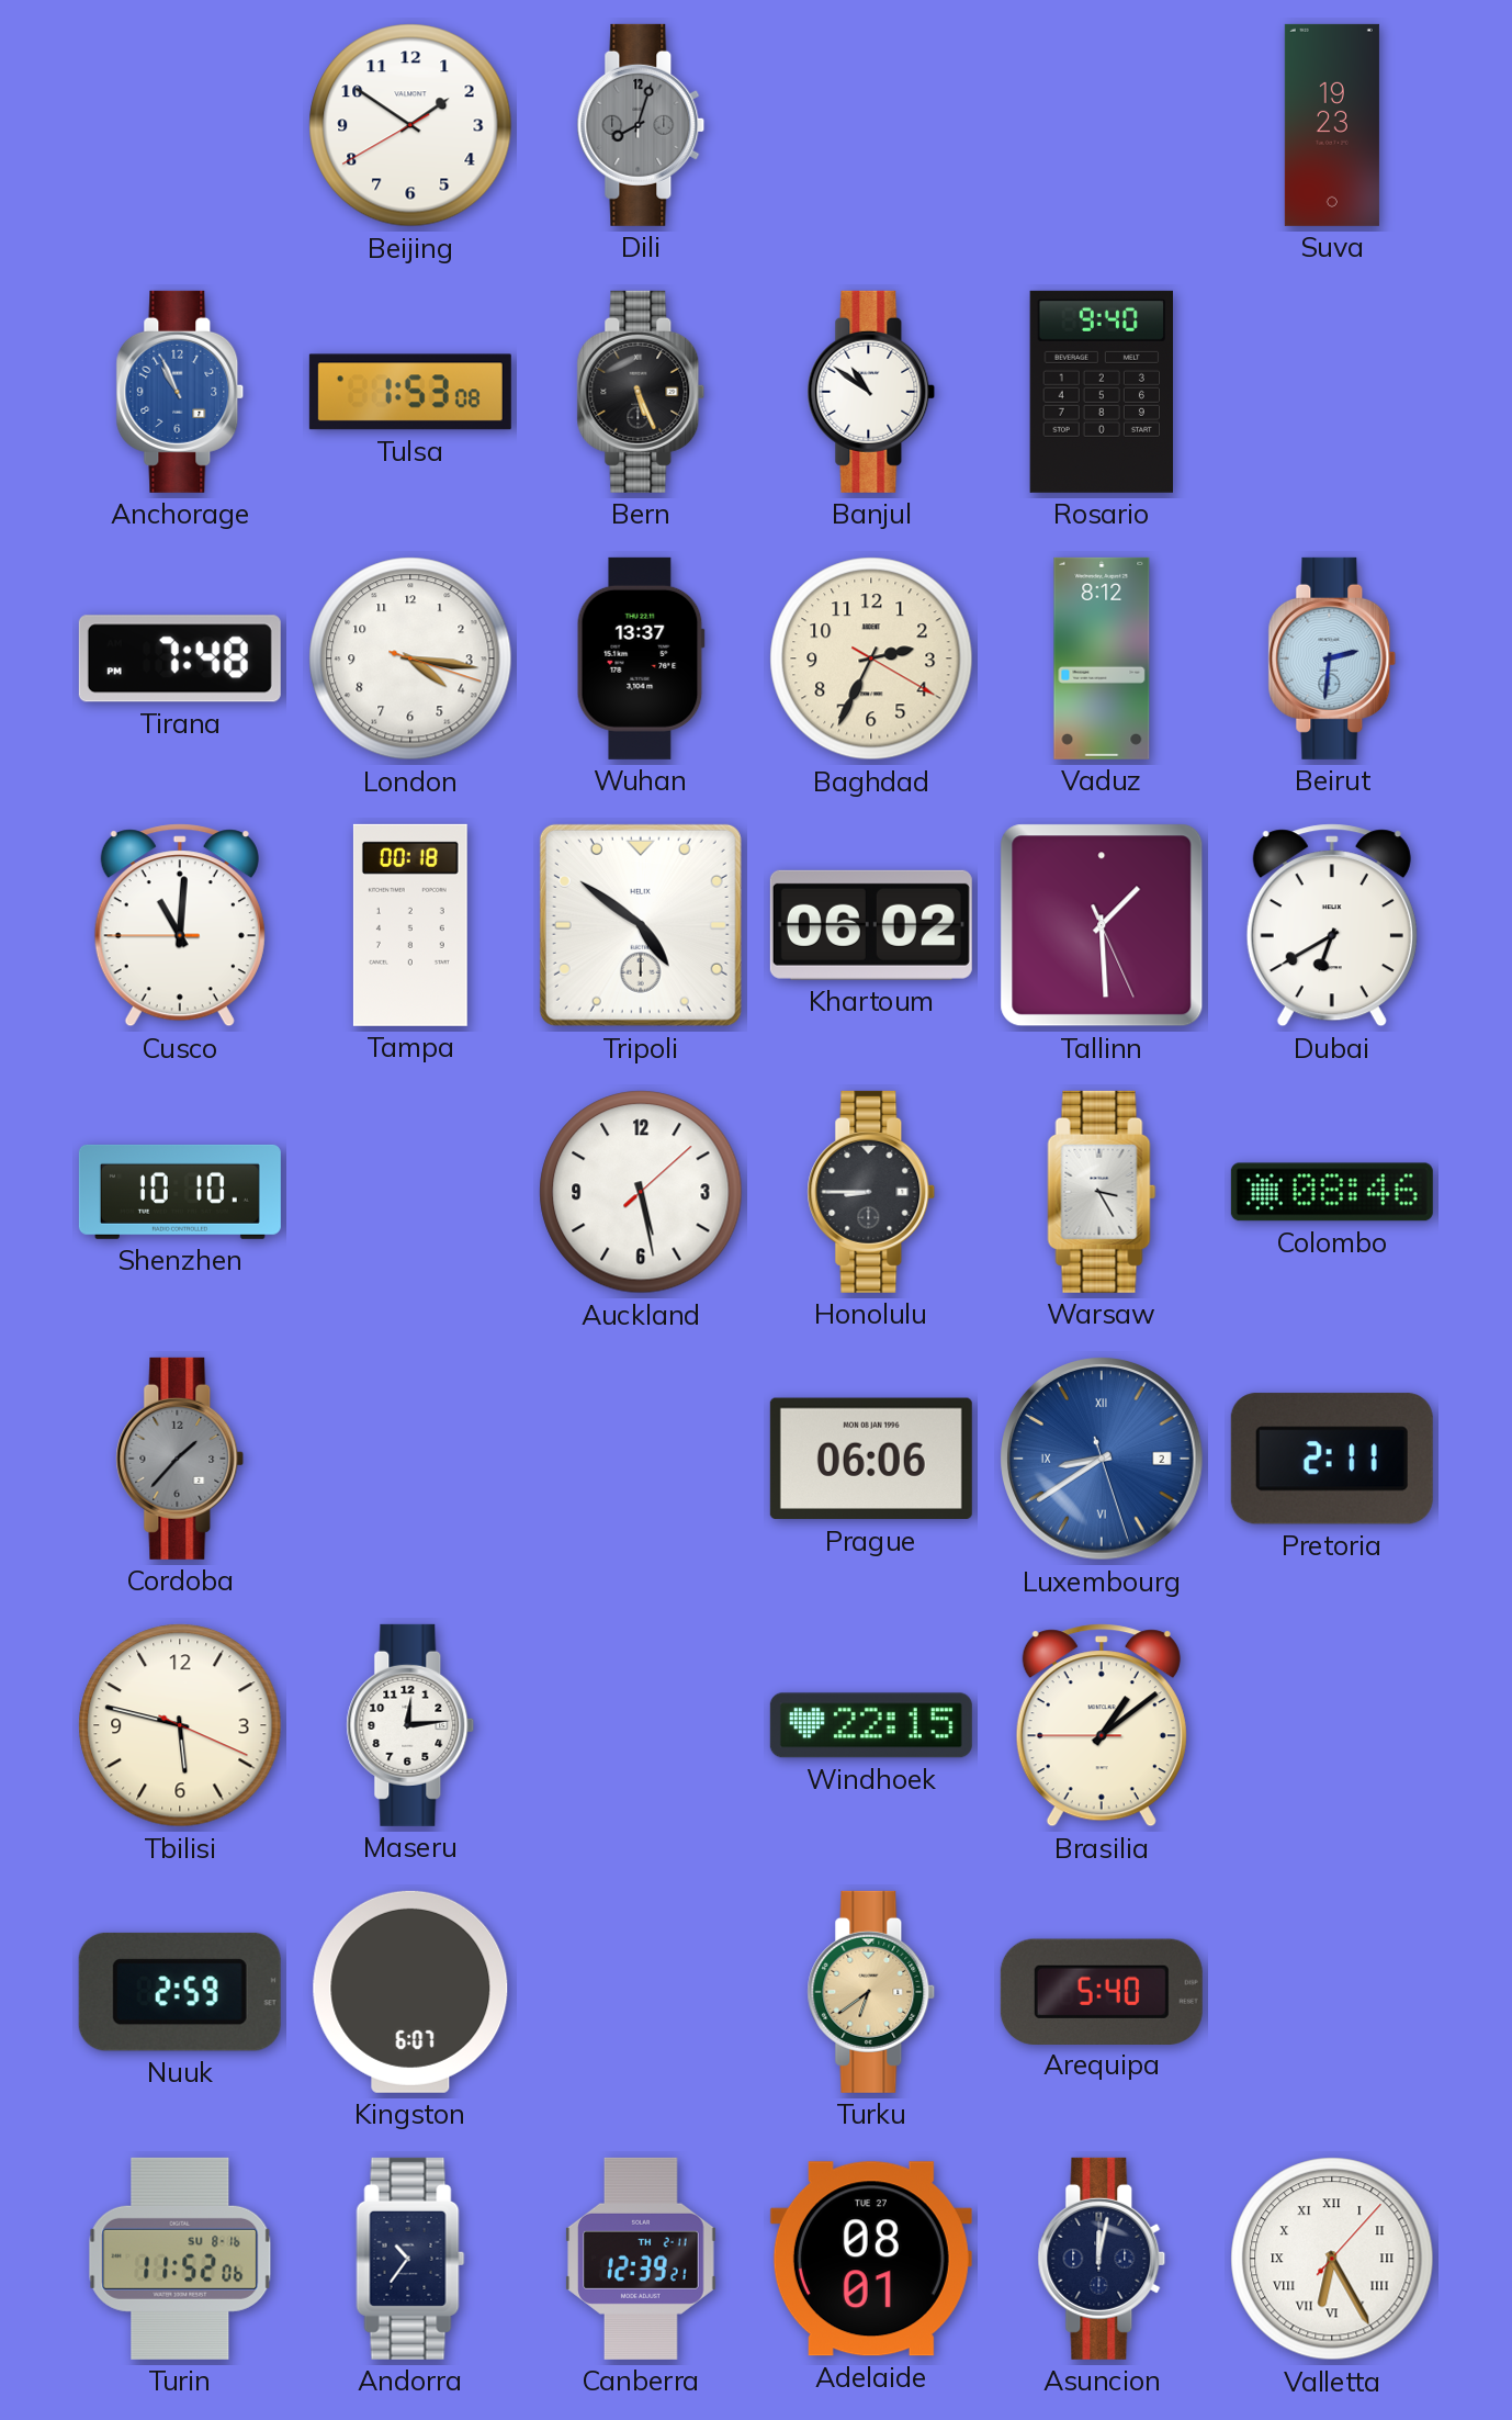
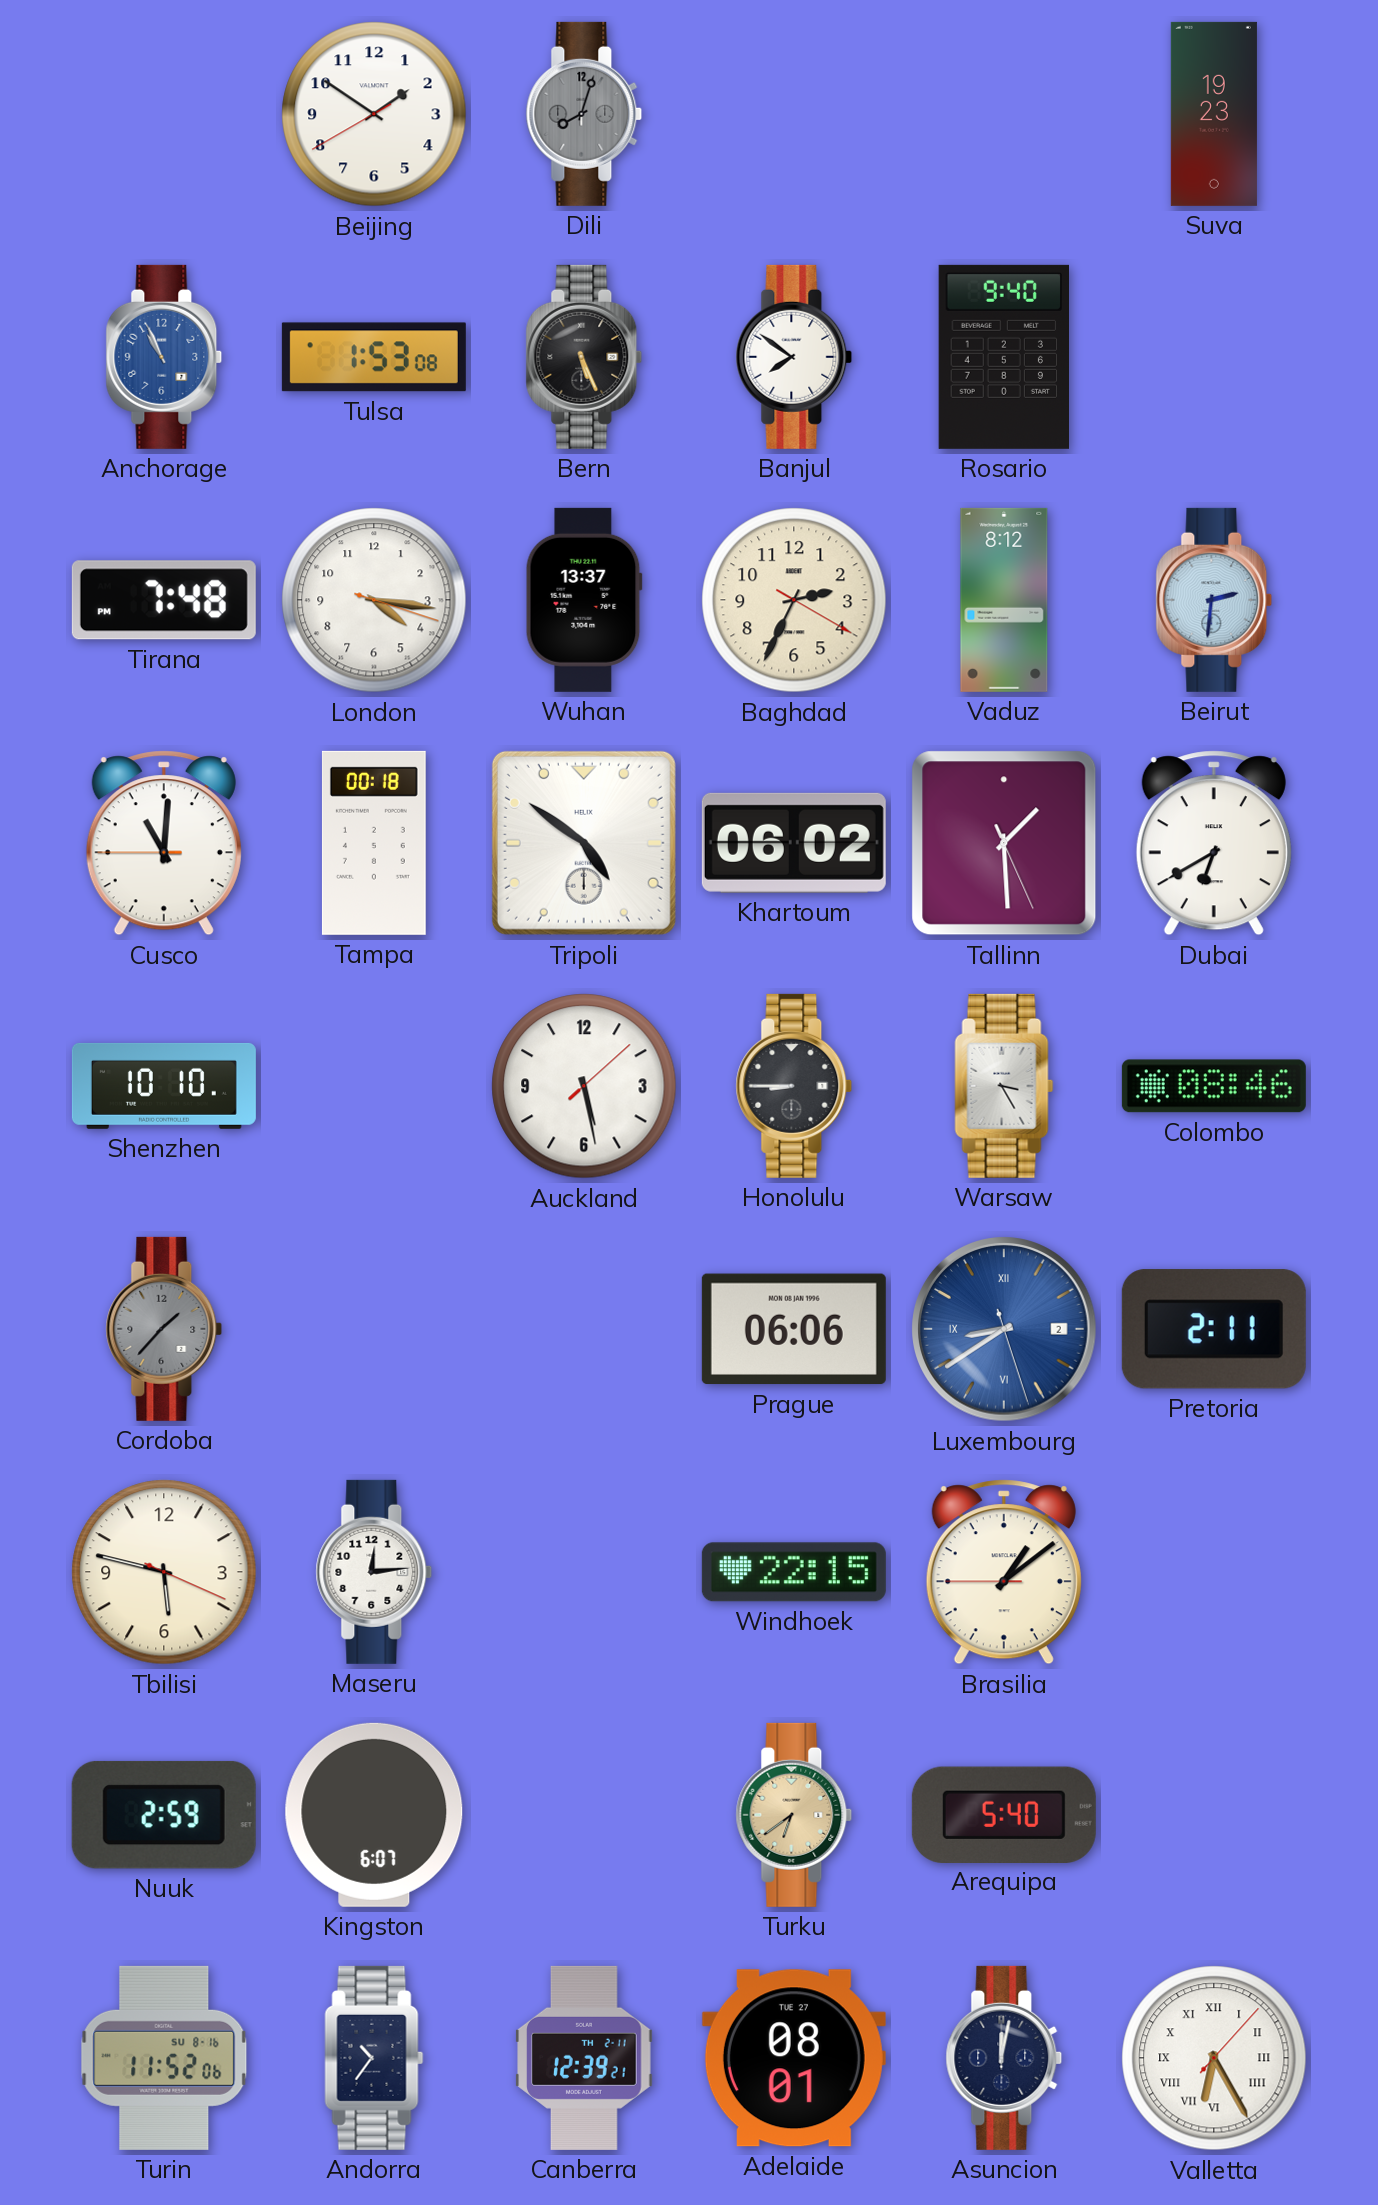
Banjul: 10:51 -> 7:51
